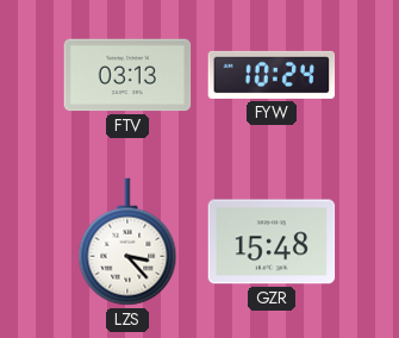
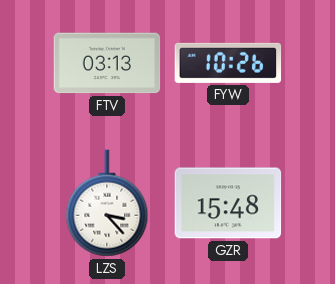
FYW: 10:24 -> 10:26
